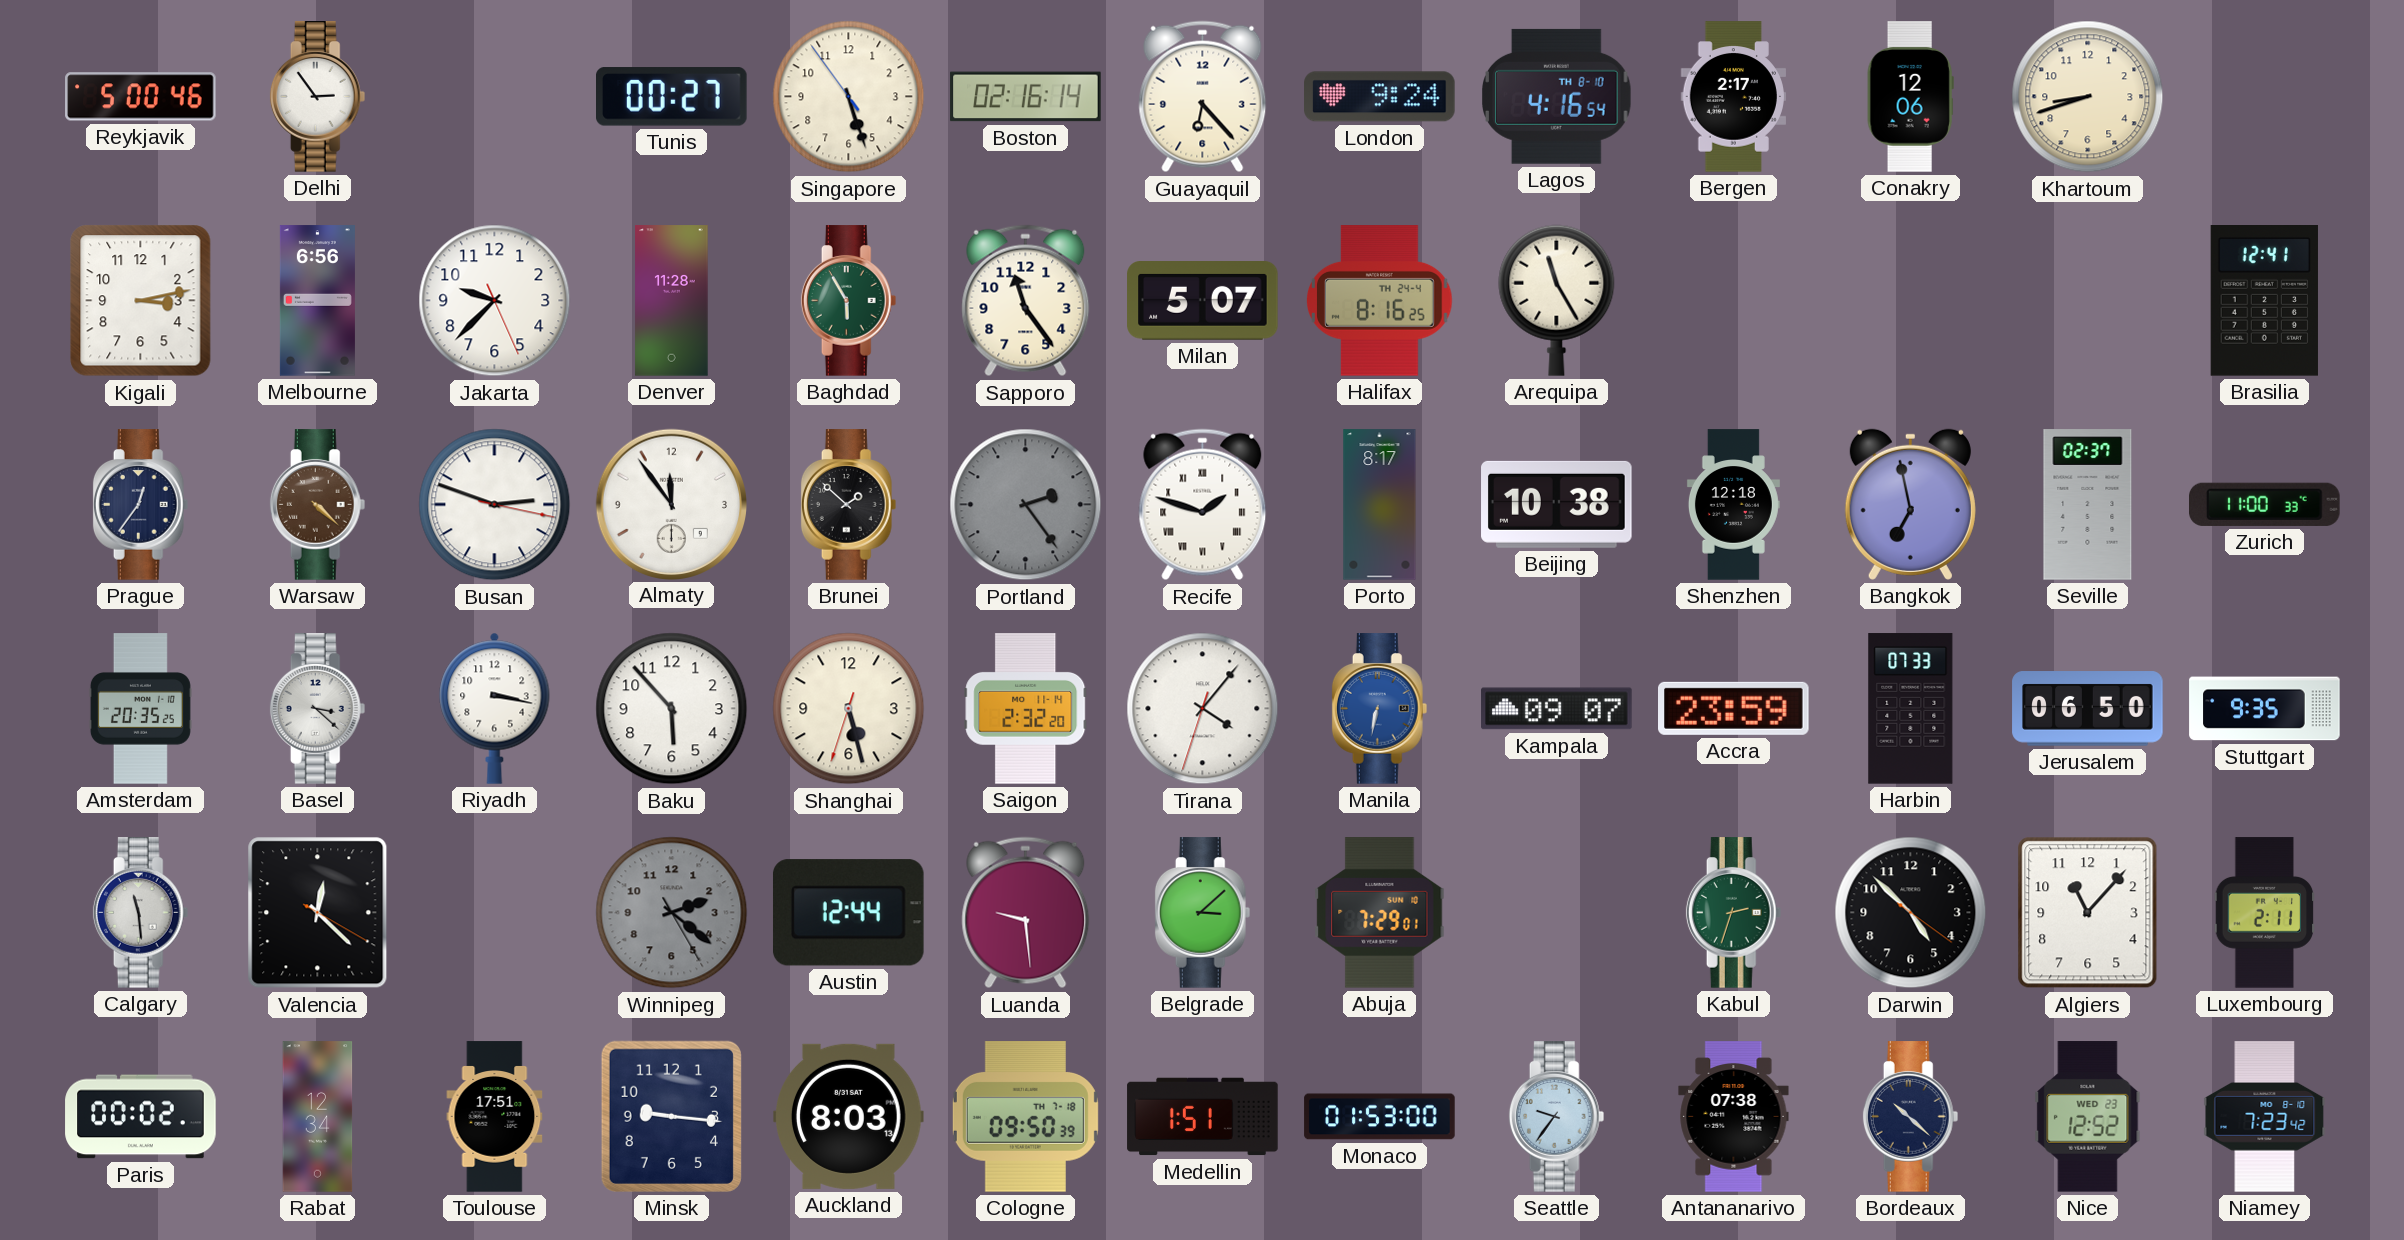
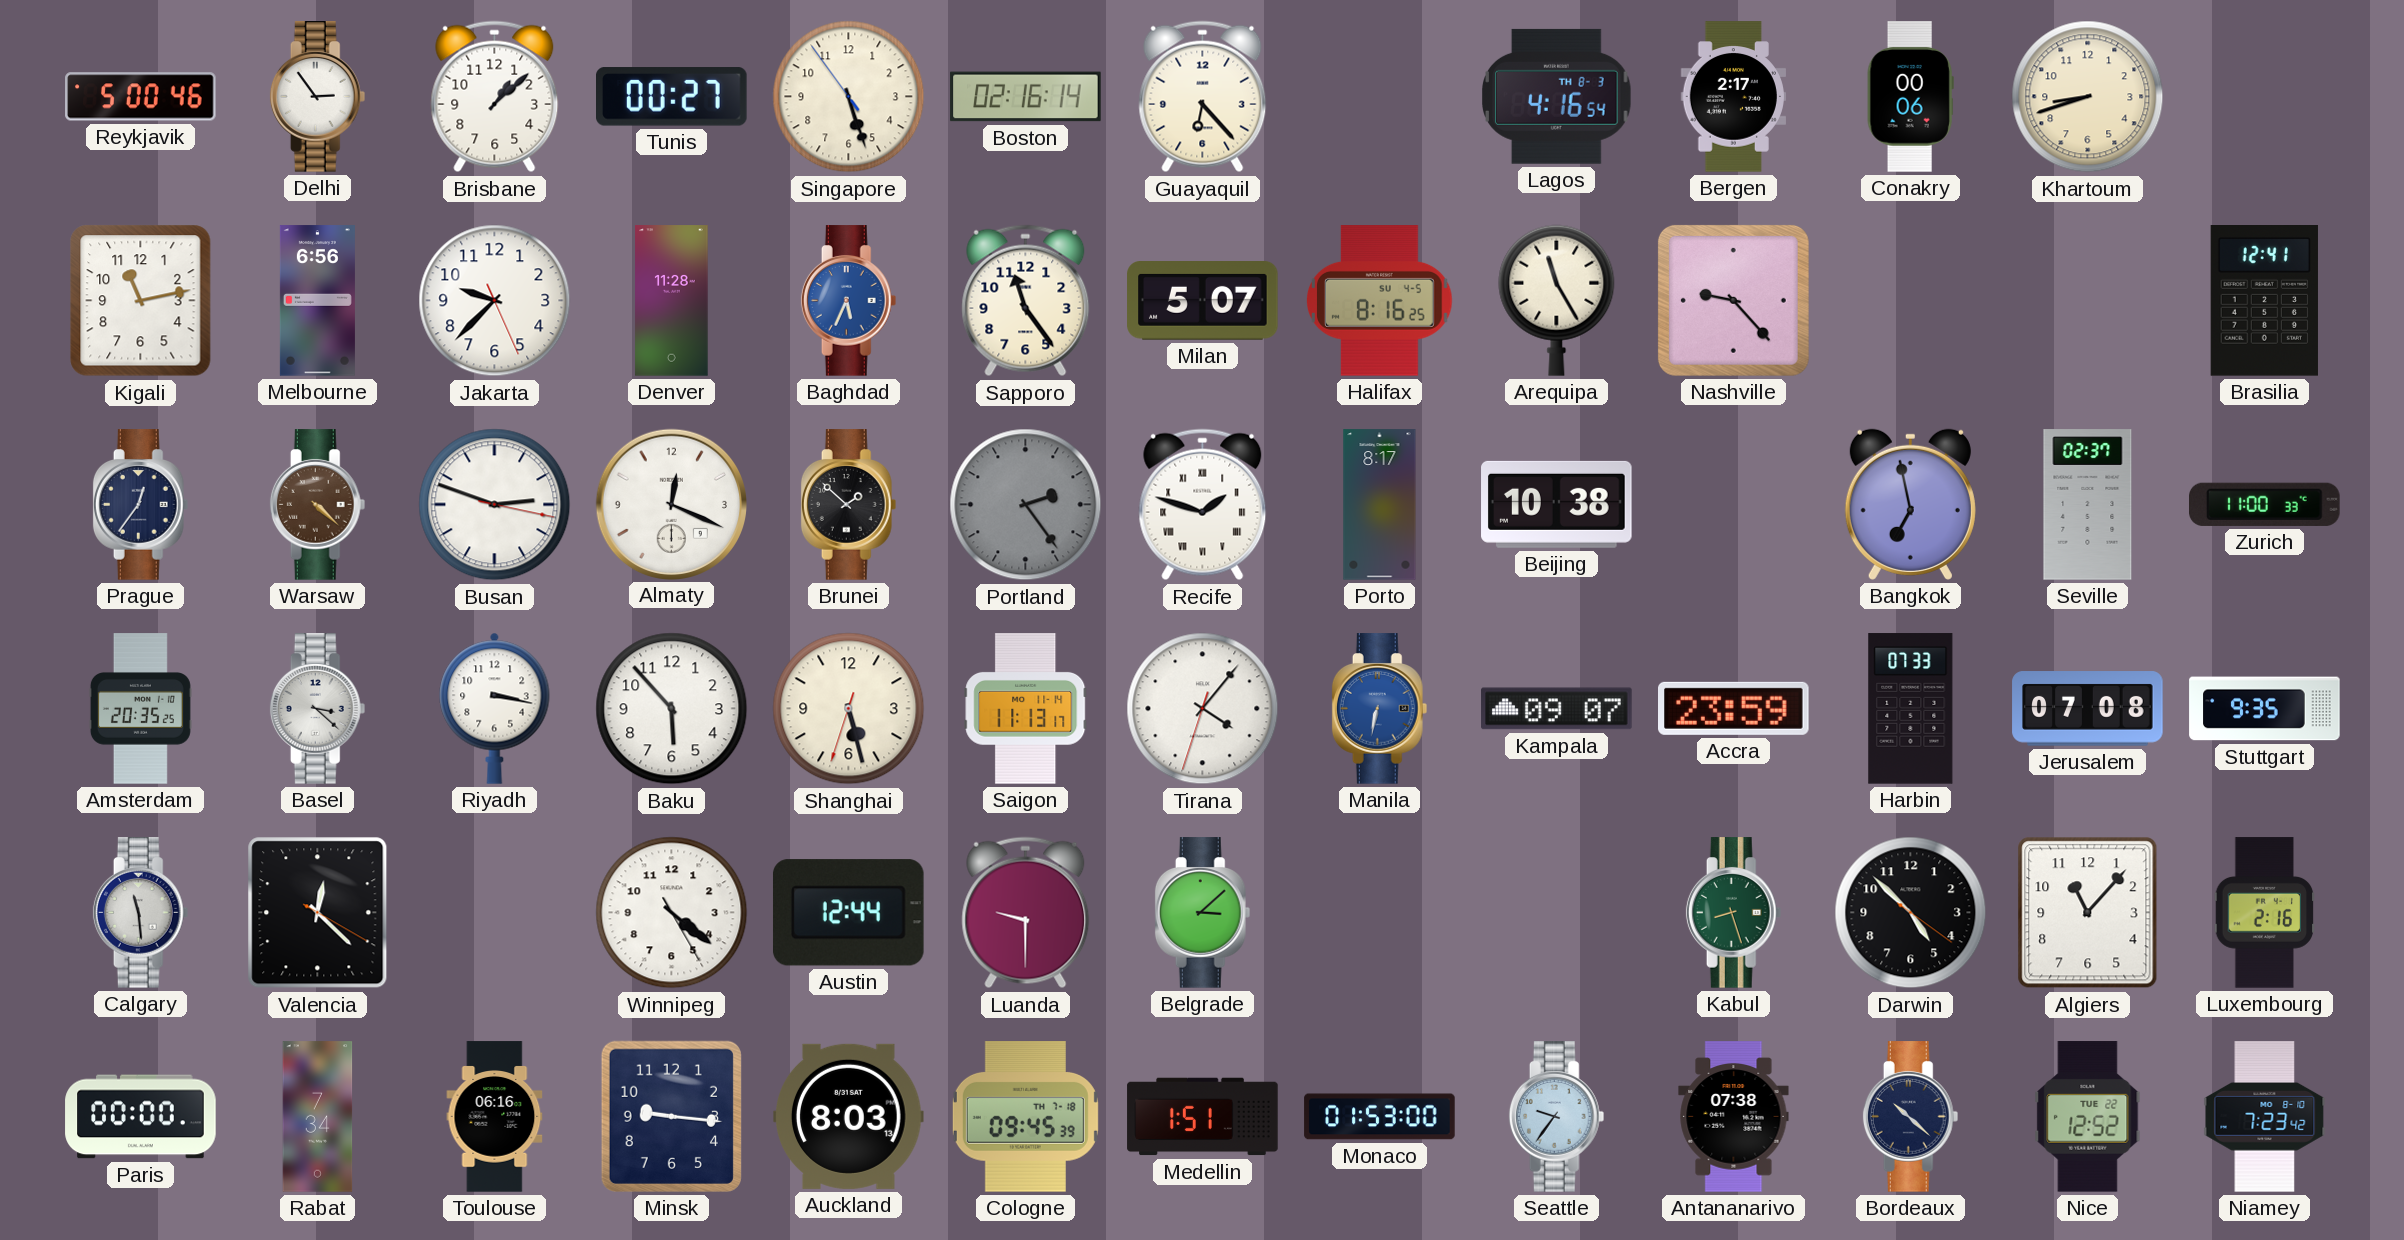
Brisbane: none -> 1:08
London: 9:24 -> none
Lagos date: TH 8-10 -> TH 8-3
Conakry: 12:06 -> 00:06
Kigali: 3:13 -> 11:13
Baghdad: 5:55 -> 5:34
Baghdad dial: green -> blue
Halifax date: TH 24-4 -> SU 4-5
Nashville: none -> 9:23
Almaty: 11:54 -> 12:19
Shenzhen: 12:18 -> none
Saigon: 2:32 -> 11:13
Jerusalem: 06:50 -> 07:08
Winnipeg: 2:21 -> 4:21
Winnipeg dial: grey -> white
Luanda: 9:29 -> 9:30
Abuja: 7:29 -> none
Kabul: 2:33 -> 8:27
Luxembourg: 2:11 -> 2:16
Paris: 00:02 -> 00:00
Rabat: 12:34 -> 7:34
Toulouse: 17:51 -> 06:16
Cologne: 09:50 -> 09:45
Nice date: WED 23 -> TUE 22
